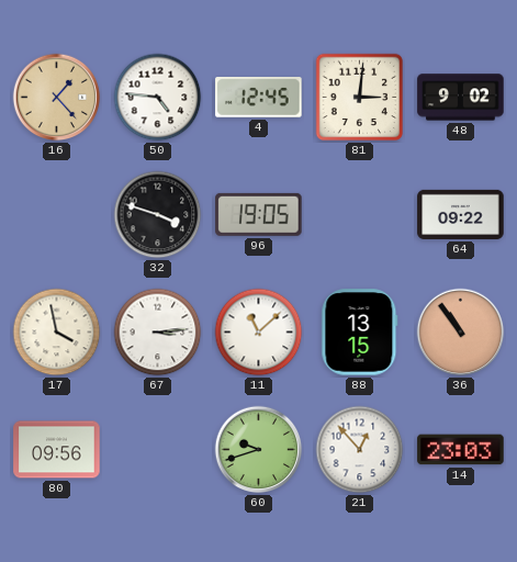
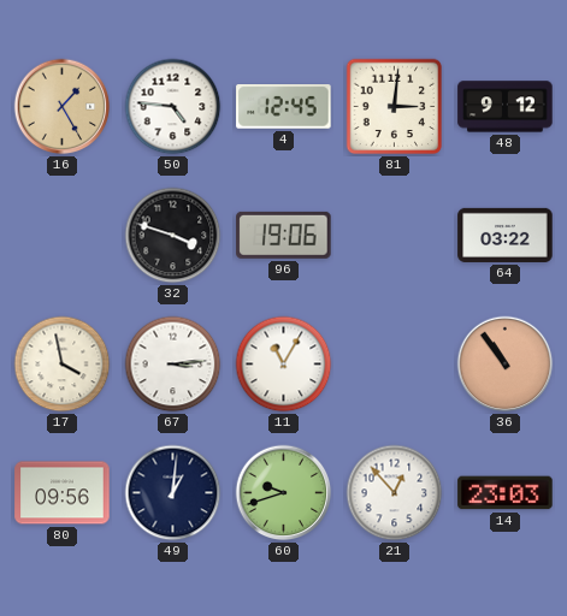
16: 1:23 -> 1:25
48: 9:02 -> 9:12
96: 19:05 -> 19:06
64: 09:22 -> 03:22
11: 11:08 -> 11:05
88: 13:15 -> none
49: none -> 1:01
